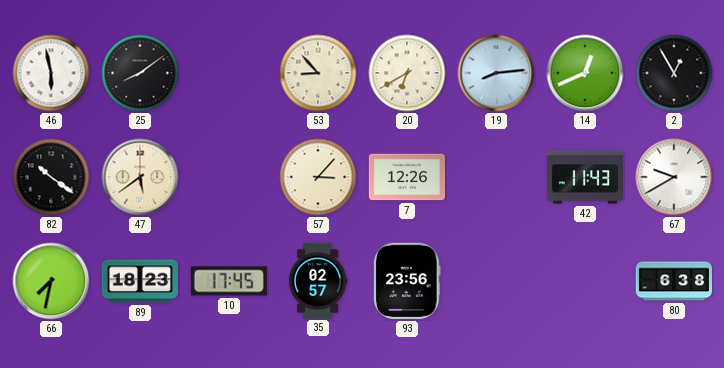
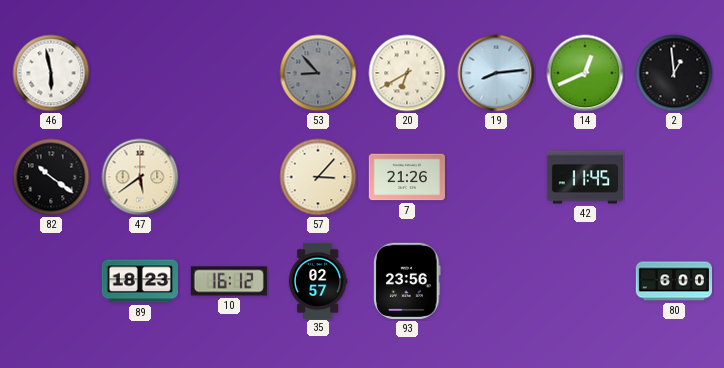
25: 8:09 -> none
53 dial: cream -> grey
2: 12:55 -> 12:59
7: 12:26 -> 21:26
42: 11:43 -> 11:45
67: 9:40 -> none
66: 7:32 -> none
10: 17:45 -> 16:12
80: 6:38 -> 6:00
